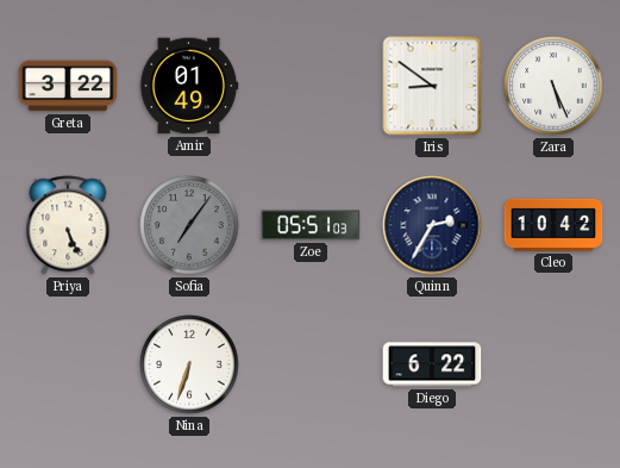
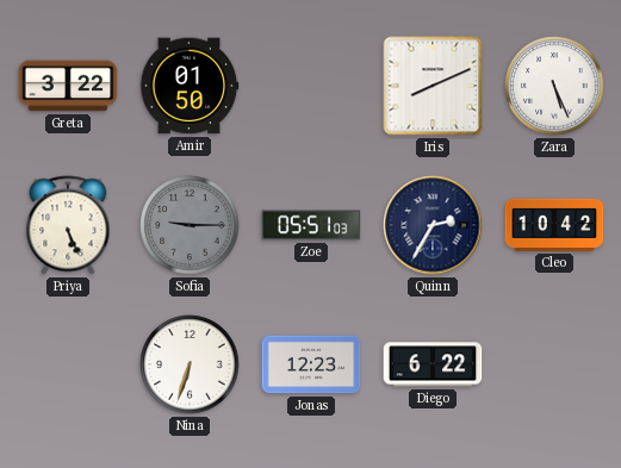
Amir: 01:49 -> 01:50
Iris: 8:51 -> 8:11
Sofia: 7:06 -> 9:15
Jonas: none -> 12:23
